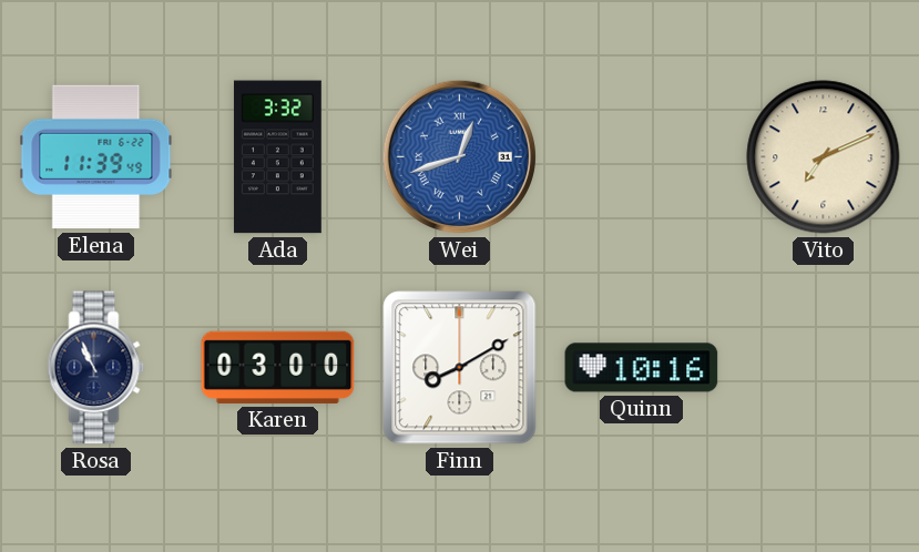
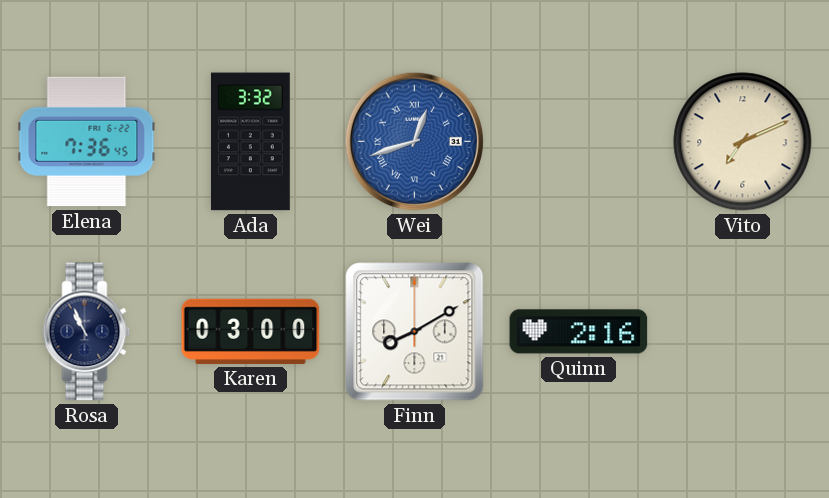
Elena: 11:39 -> 7:36
Quinn: 10:16 -> 2:16
